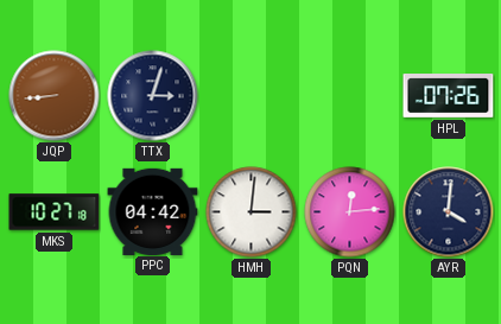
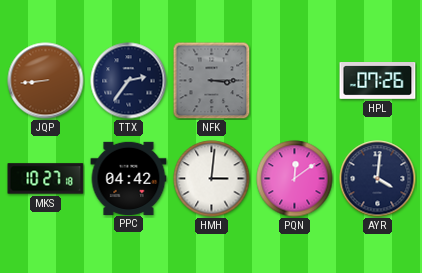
TTX: 3:03 -> 2:36
NFK: none -> 3:15
PQN: 12:14 -> 12:09
